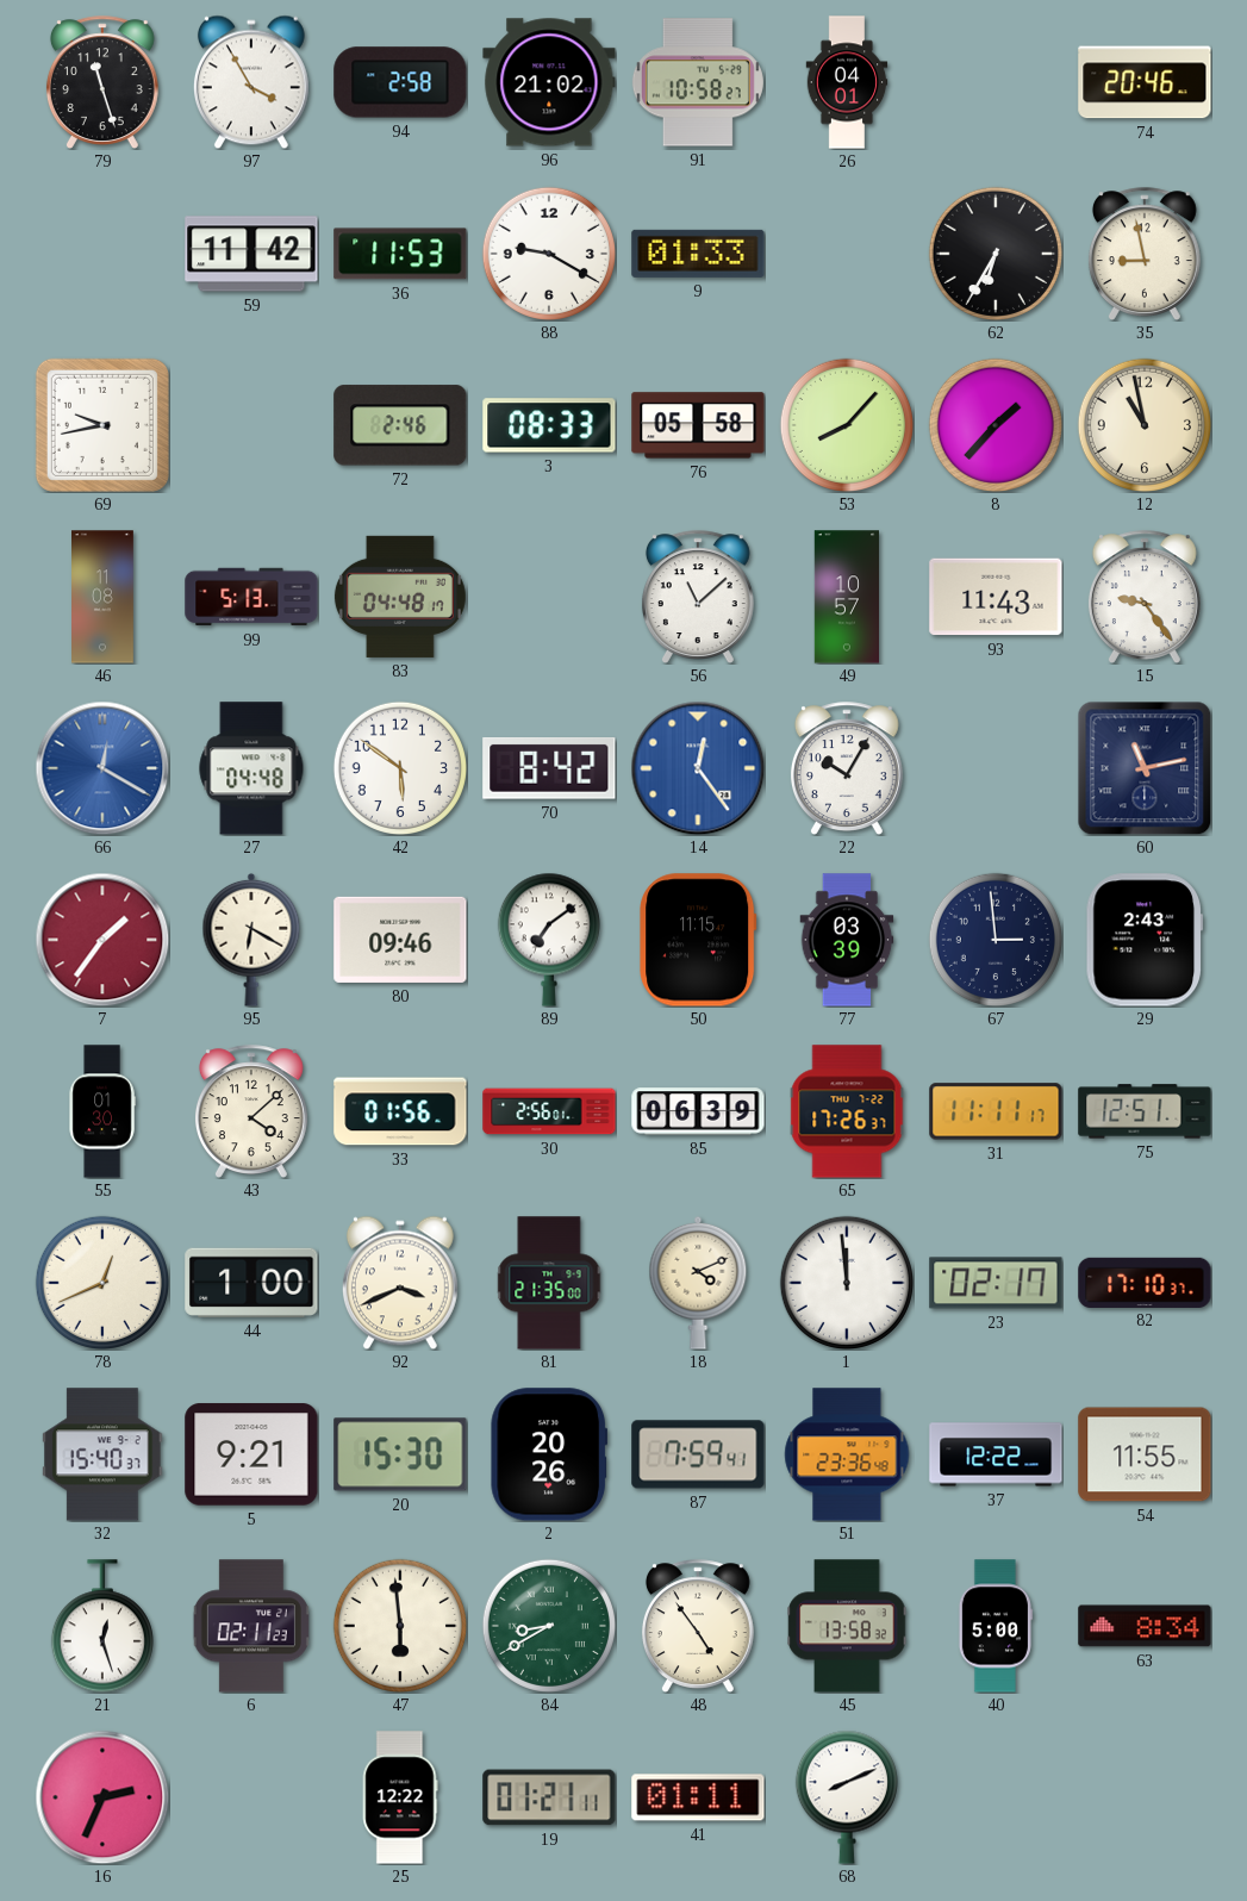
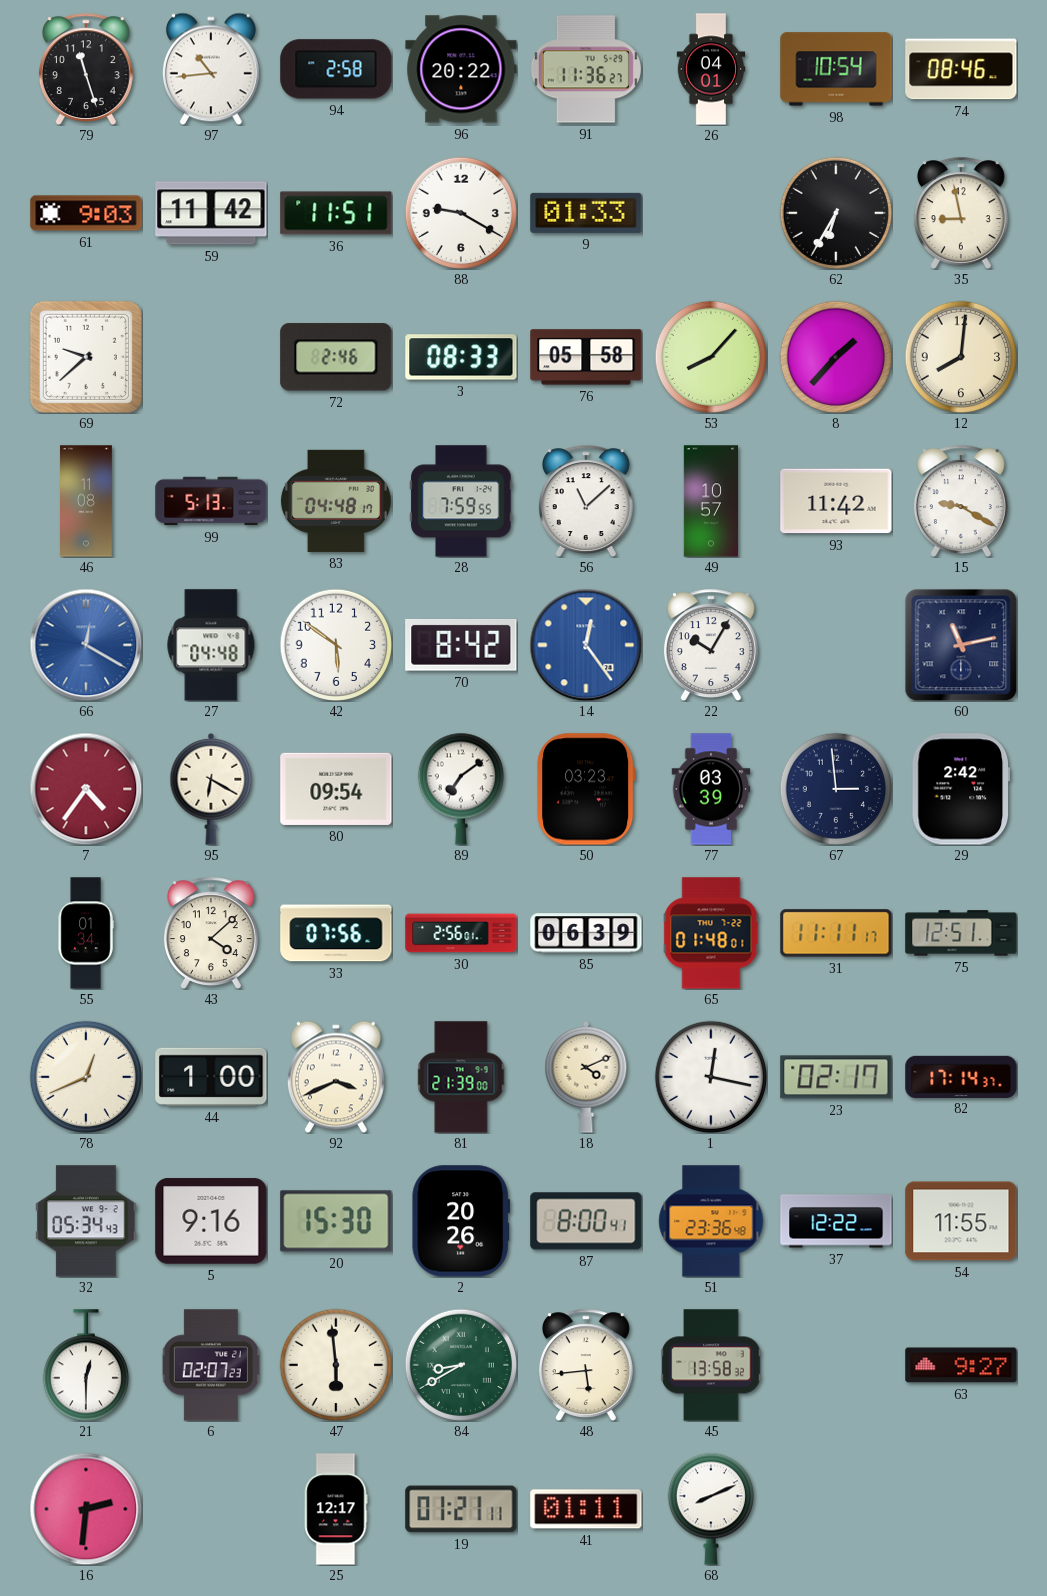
97: 3:55 -> 10:44
96: 21:02 -> 20:22
91: 10:58 -> 11:36
98: none -> 10:54
74: 20:46 -> 08:46
61: none -> 9:03
36: 11:53 -> 11:51
69: 9:43 -> 9:38
12: 10:58 -> 8:01
28: none -> 7:59
93: 11:43 -> 11:42
15: 9:24 -> 9:20
7: 1:36 -> 4:36
80: 09:46 -> 09:54
50: 11:15 -> 03:23
29: 2:43 -> 2:42
55: 01:30 -> 01:34
33: 01:56 -> 07:56
65: 17:26 -> 01:48
81: 21:35 -> 21:39
1: 11:59 -> 12:17
82: 17:10 -> 17:14
32: 15:40 -> 05:34
5: 9:21 -> 9:16
87: 7:59 -> 8:00
21: 12:27 -> 12:30
6: 02:11 -> 02:07
48: 4:54 -> 5:44
40: 5:00 -> none
63: 8:34 -> 9:27
16: 2:34 -> 2:31
25: 12:22 -> 12:17
